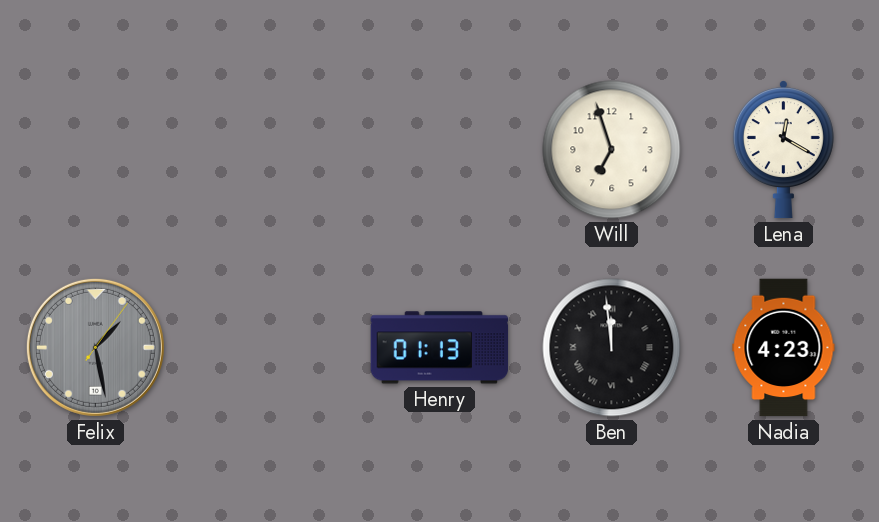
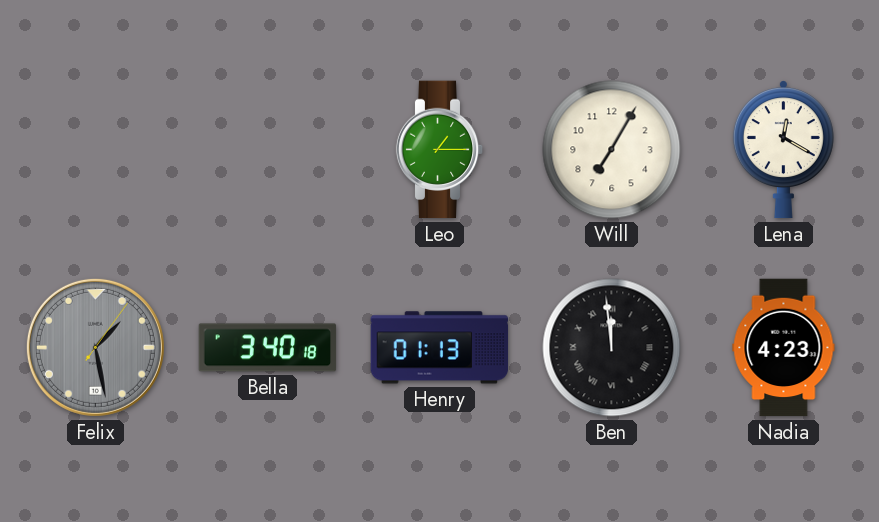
Leo: none -> 1:15
Will: 6:57 -> 7:05
Bella: none -> 3:40
